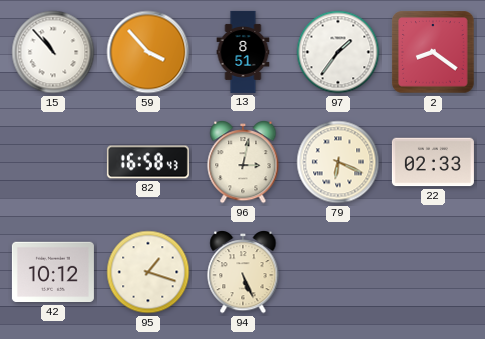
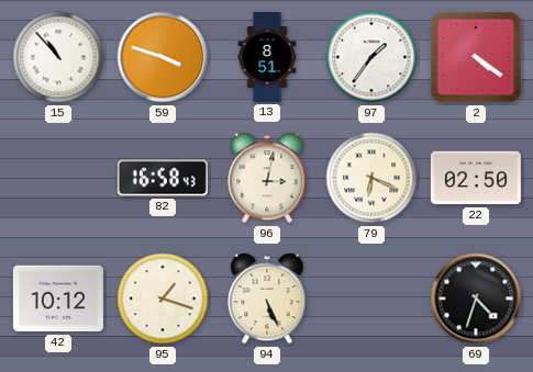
59: 3:53 -> 3:48
2: 8:21 -> 4:21
22: 02:33 -> 02:50
69: none -> 4:33
